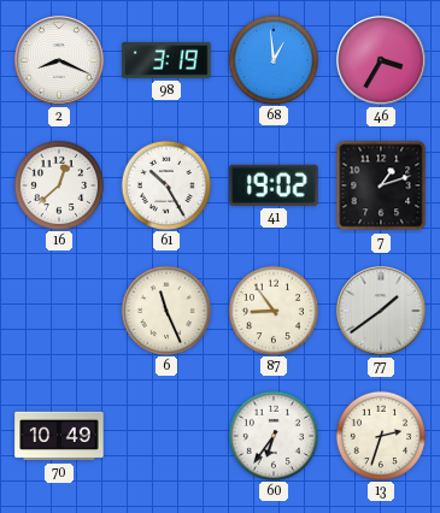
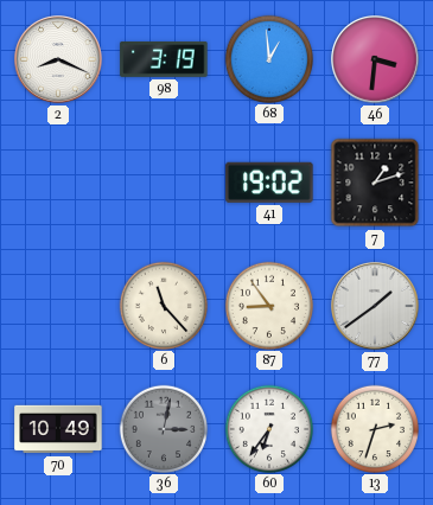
46: 3:35 -> 3:31
16: 12:38 -> none
61: 10:25 -> none
6: 11:26 -> 11:23
36: none -> 3:02
